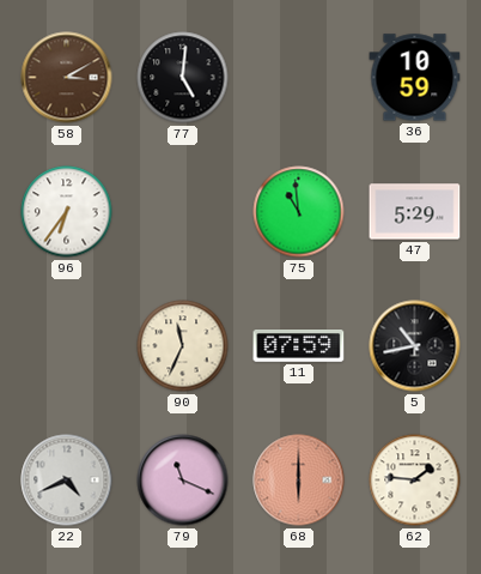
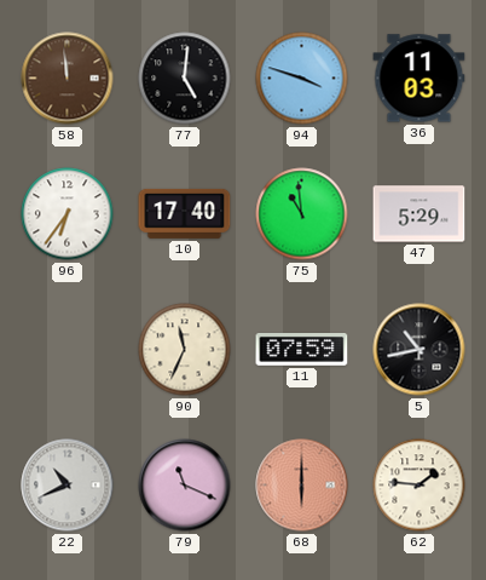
58: 3:10 -> 11:59
94: none -> 3:48
36: 10:59 -> 11:03
10: none -> 17:40
22: 4:41 -> 10:41
